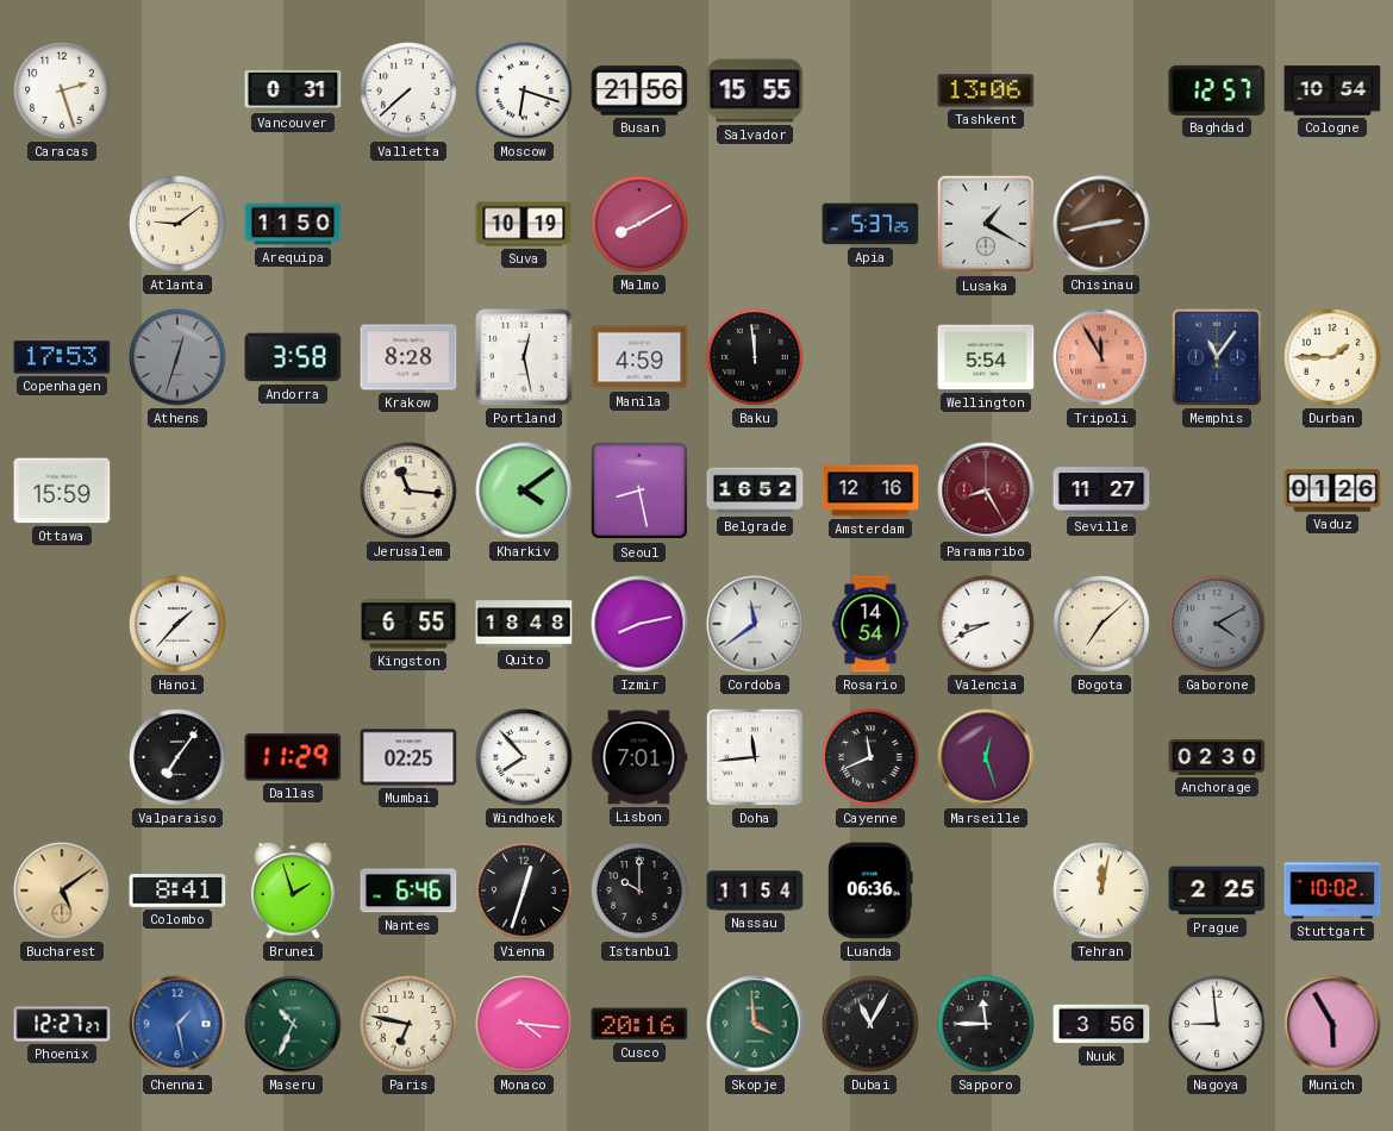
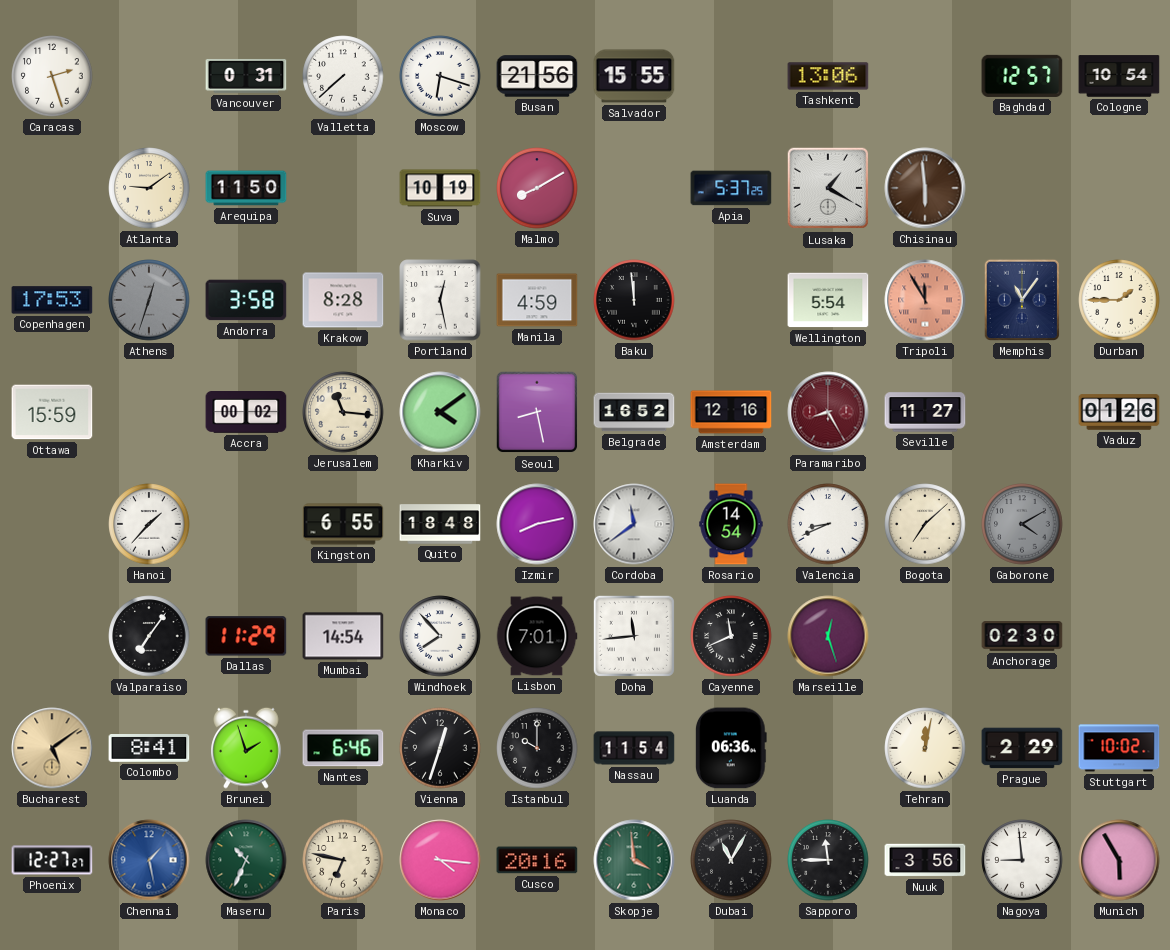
Chisinau: 2:43 -> 5:59
Accra: none -> 00:02
Mumbai: 02:25 -> 14:54
Prague: 2:25 -> 2:29
